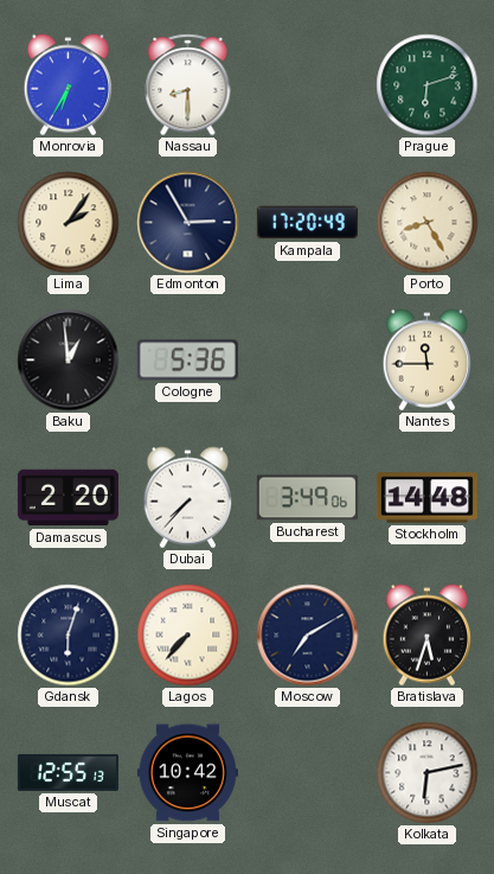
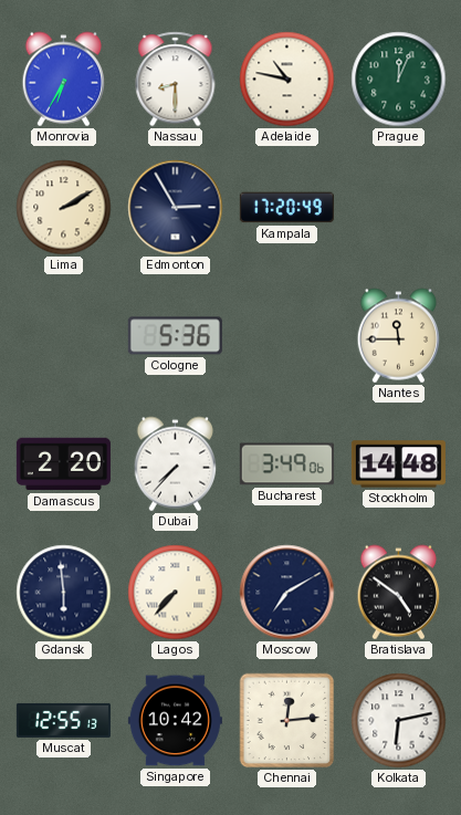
Adelaide: none -> 10:47
Prague: 6:12 -> 12:04
Lima: 2:06 -> 2:10
Porto: 8:25 -> none
Baku: 12:59 -> none
Gdansk: 6:03 -> 5:59
Bratislava: 5:33 -> 4:51
Chennai: none -> 12:14
